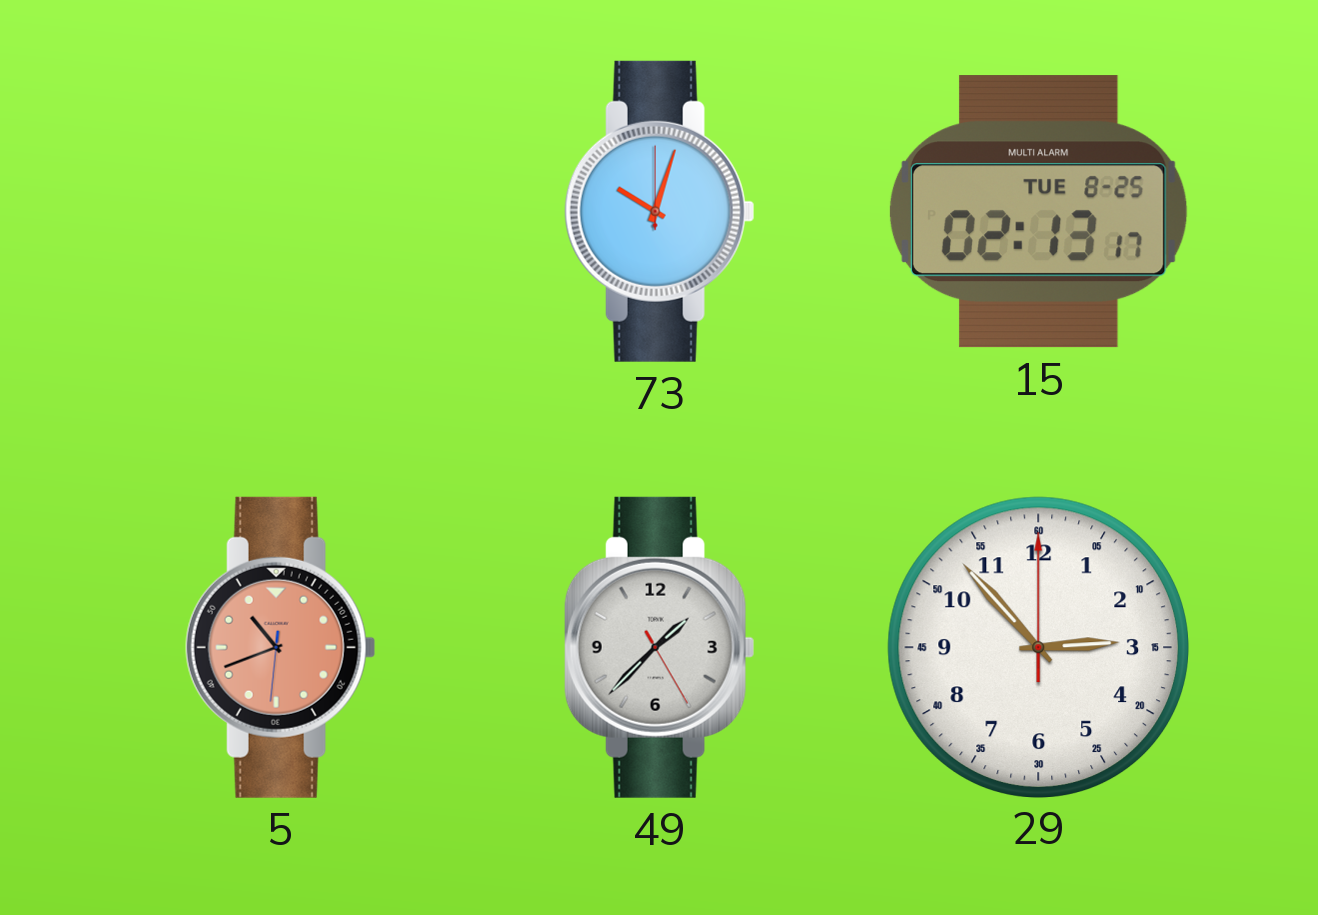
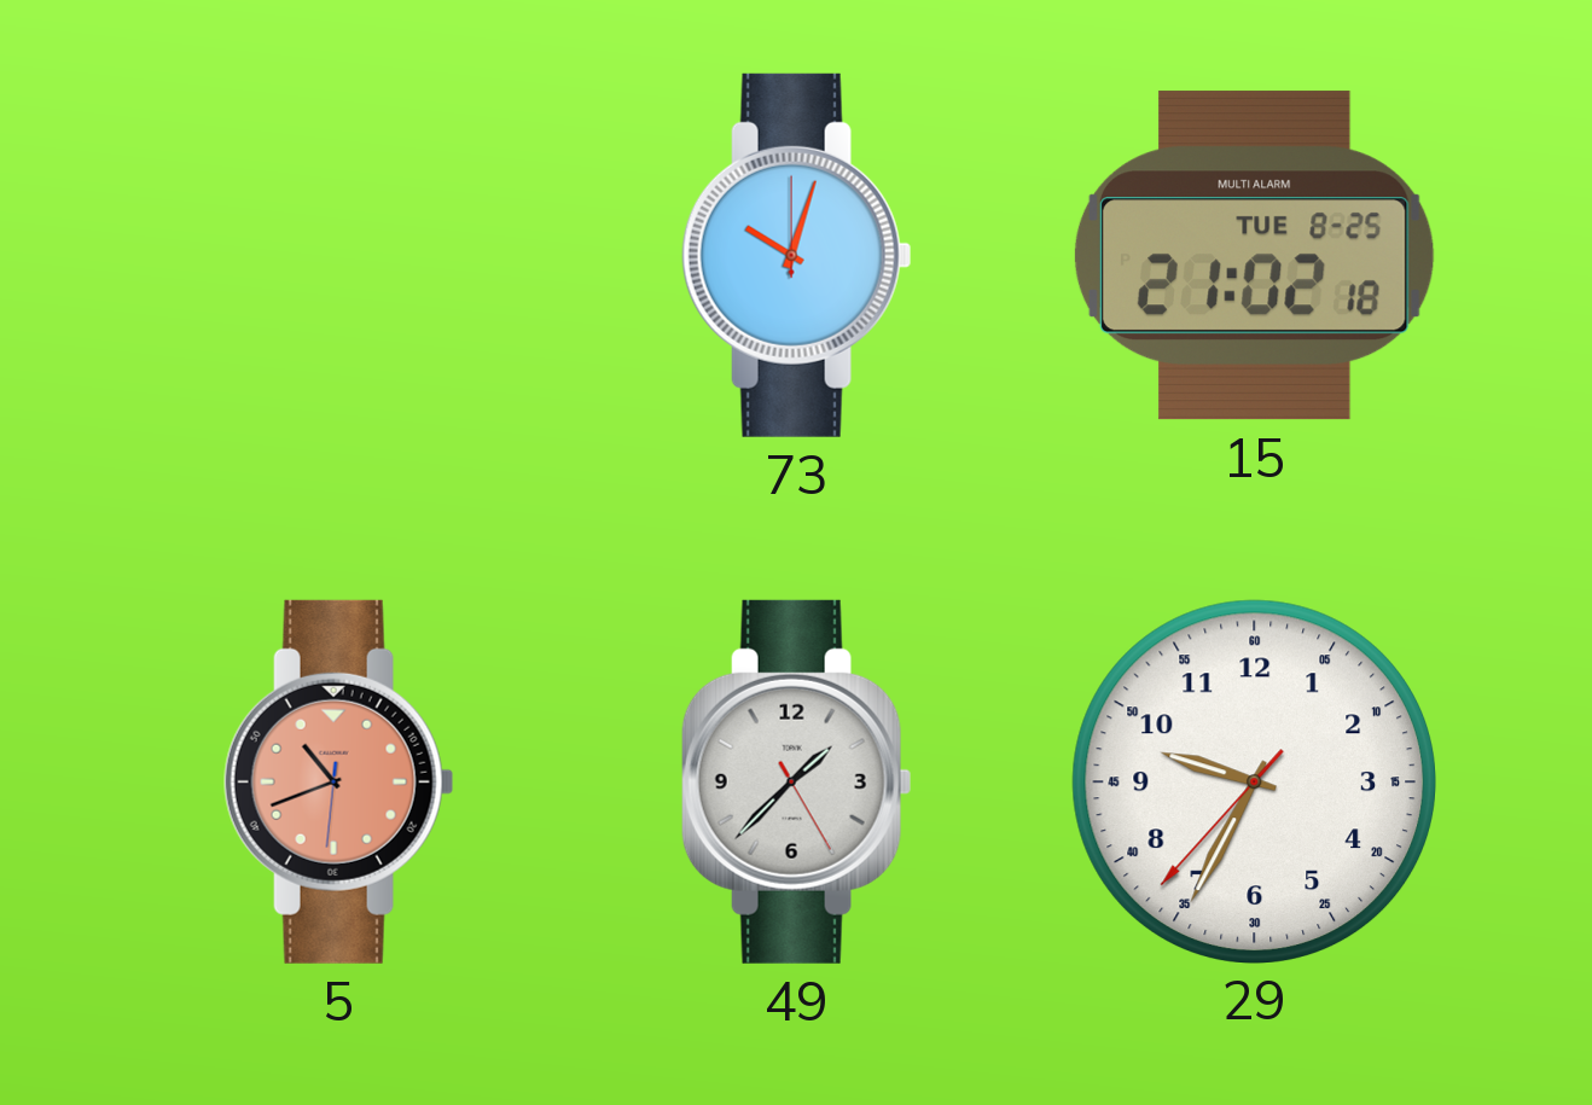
15: 02:13 -> 21:02
29: 2:53 -> 9:34
